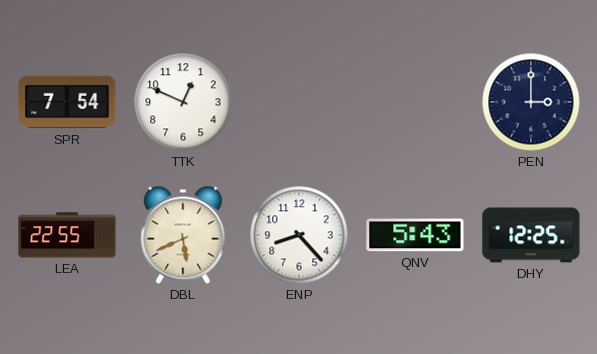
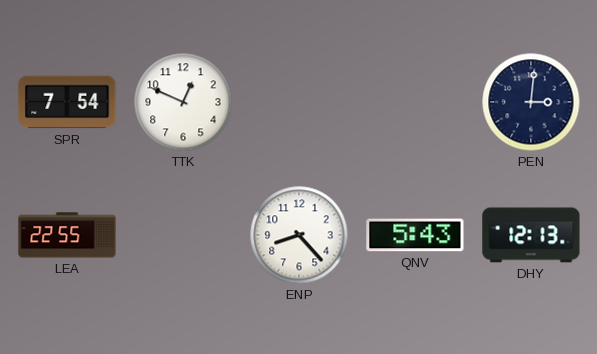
PEN: 3:00 -> 3:01
DBL: 5:41 -> none
DHY: 12:25 -> 12:13
